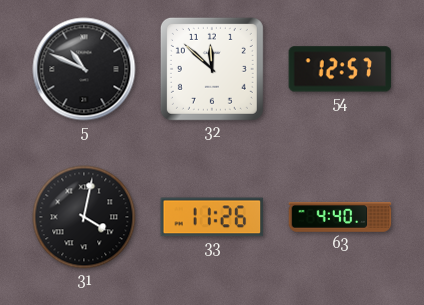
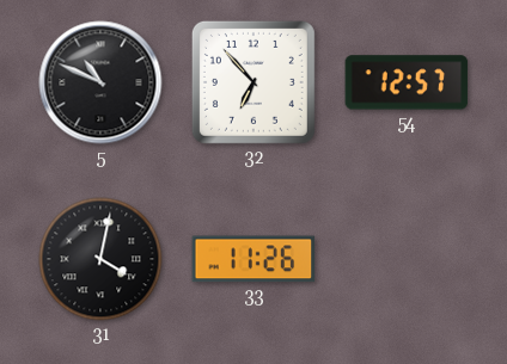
32: 11:52 -> 6:53
63: 4:40 -> none
